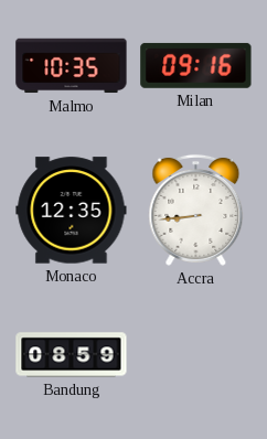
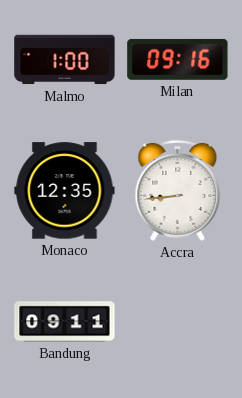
Malmo: 10:35 -> 1:00
Bandung: 08:59 -> 09:11
